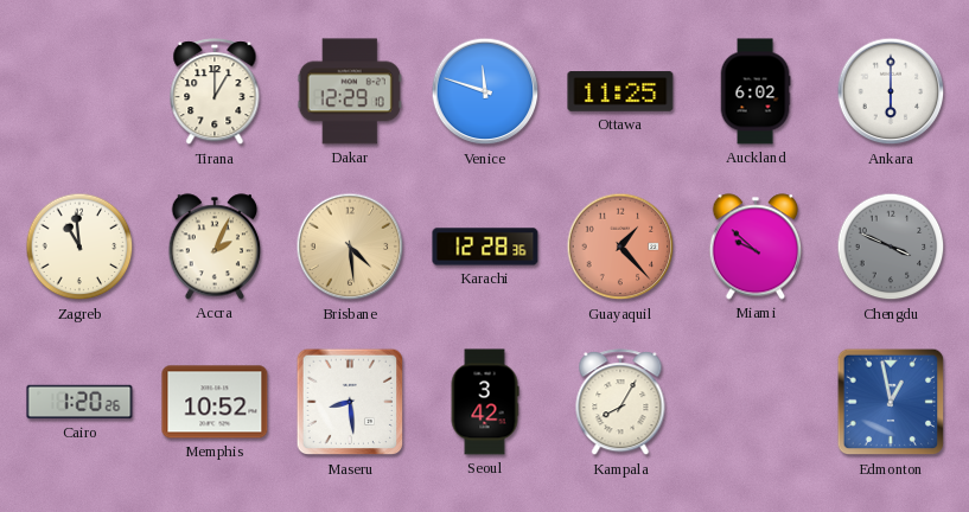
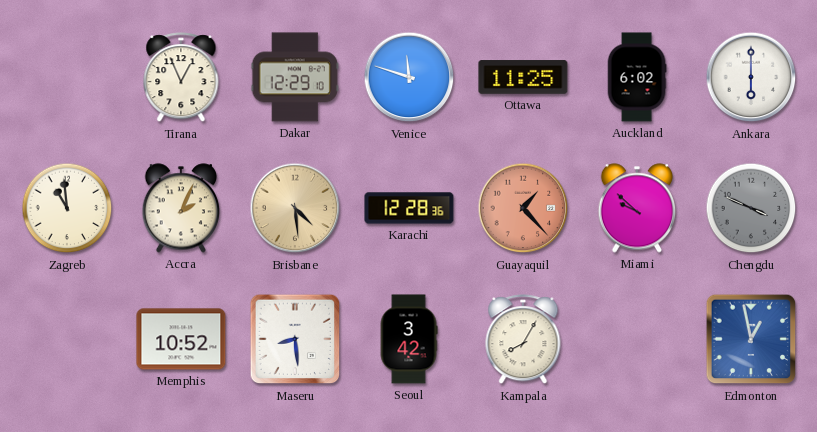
Tirana: 1:00 -> 12:56
Cairo: 1:20 -> none
